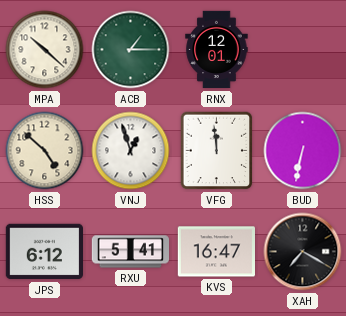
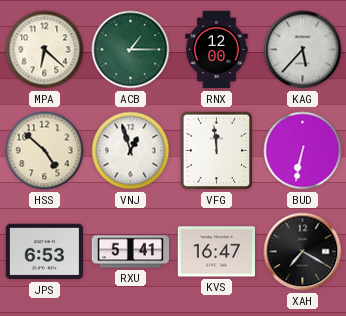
MPA: 10:22 -> 6:22
RNX: 12:01 -> 12:00
KAG: none -> 5:37
JPS: 6:12 -> 6:53
